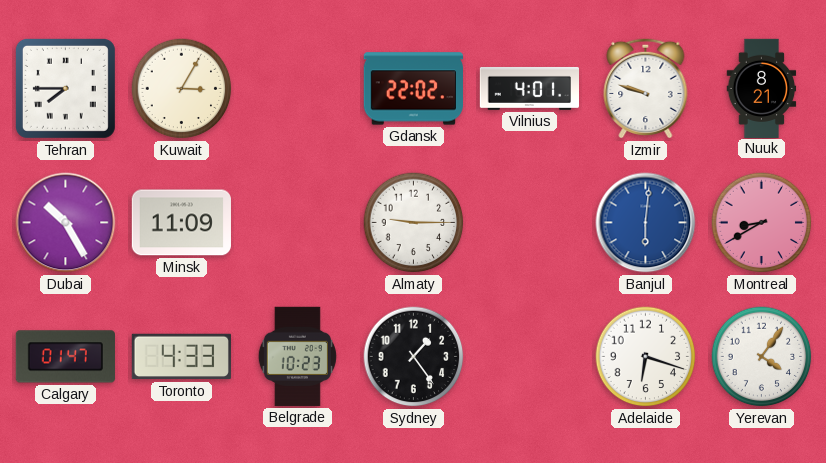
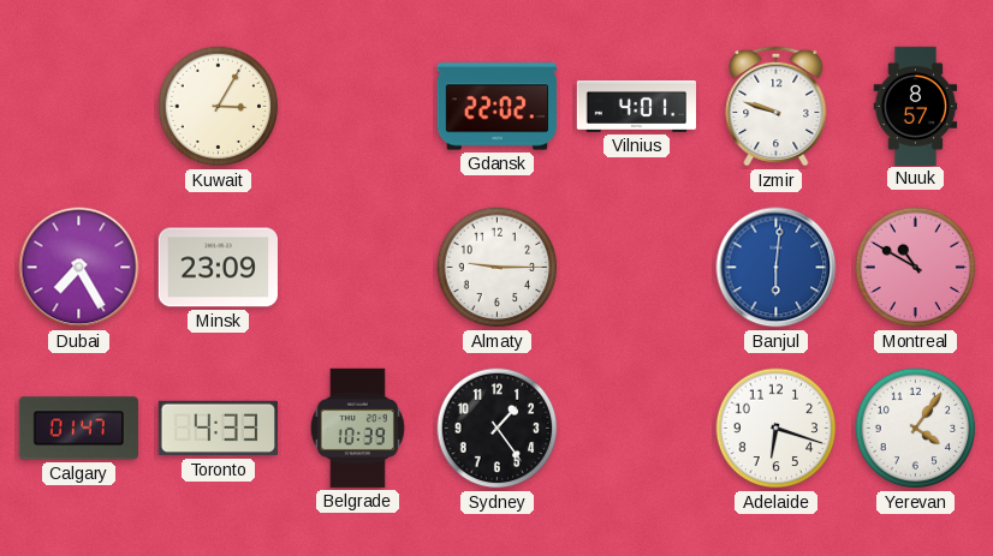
Tehran: 7:45 -> none
Nuuk: 8:21 -> 8:57
Dubai: 10:25 -> 7:25
Minsk: 11:09 -> 23:09
Montreal: 8:40 -> 10:50
Belgrade: 10:23 -> 10:39
